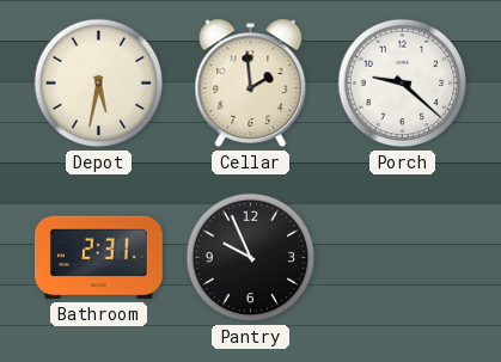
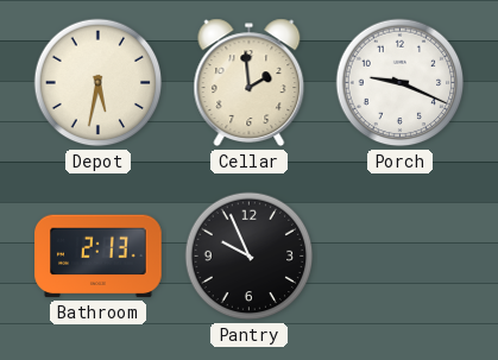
Porch: 9:22 -> 9:19
Bathroom: 2:31 -> 2:13
